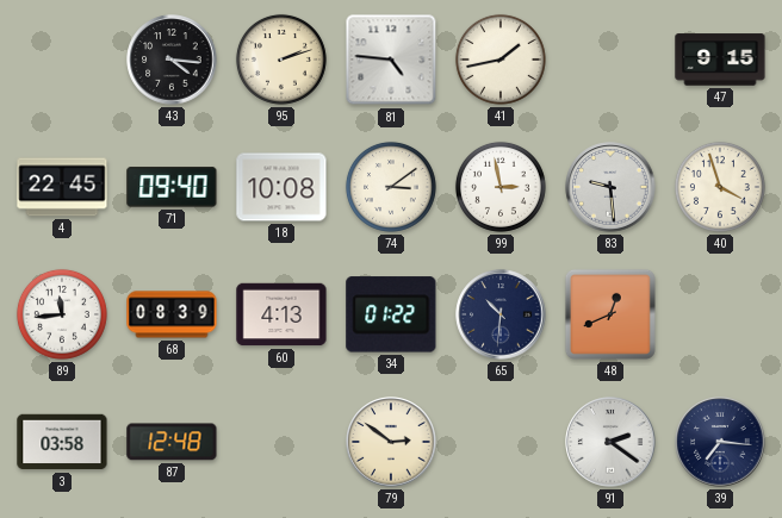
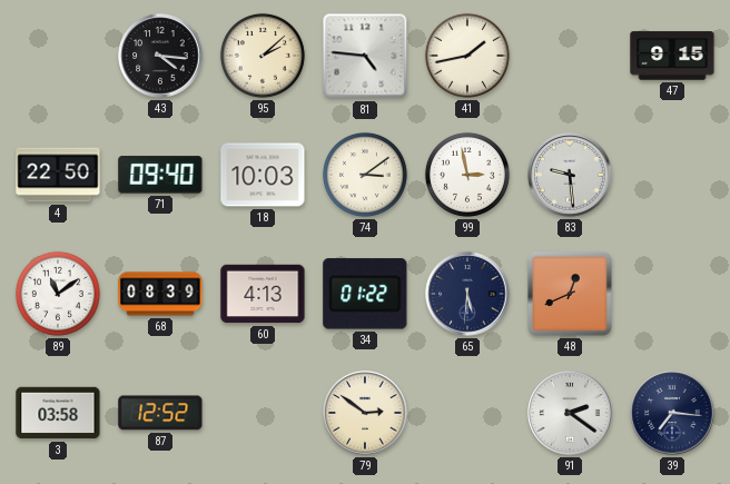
95: 2:12 -> 2:08
4: 22:45 -> 22:50
18: 10:08 -> 10:03
40: 3:57 -> none
89: 11:44 -> 11:09
65: 10:31 -> 5:31
87: 12:48 -> 12:52
